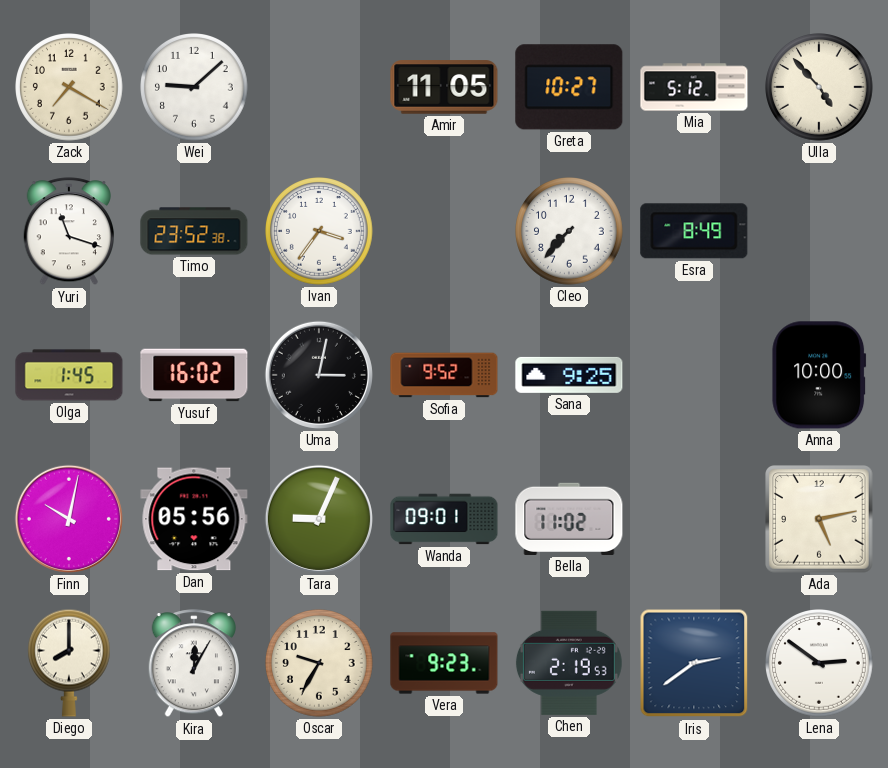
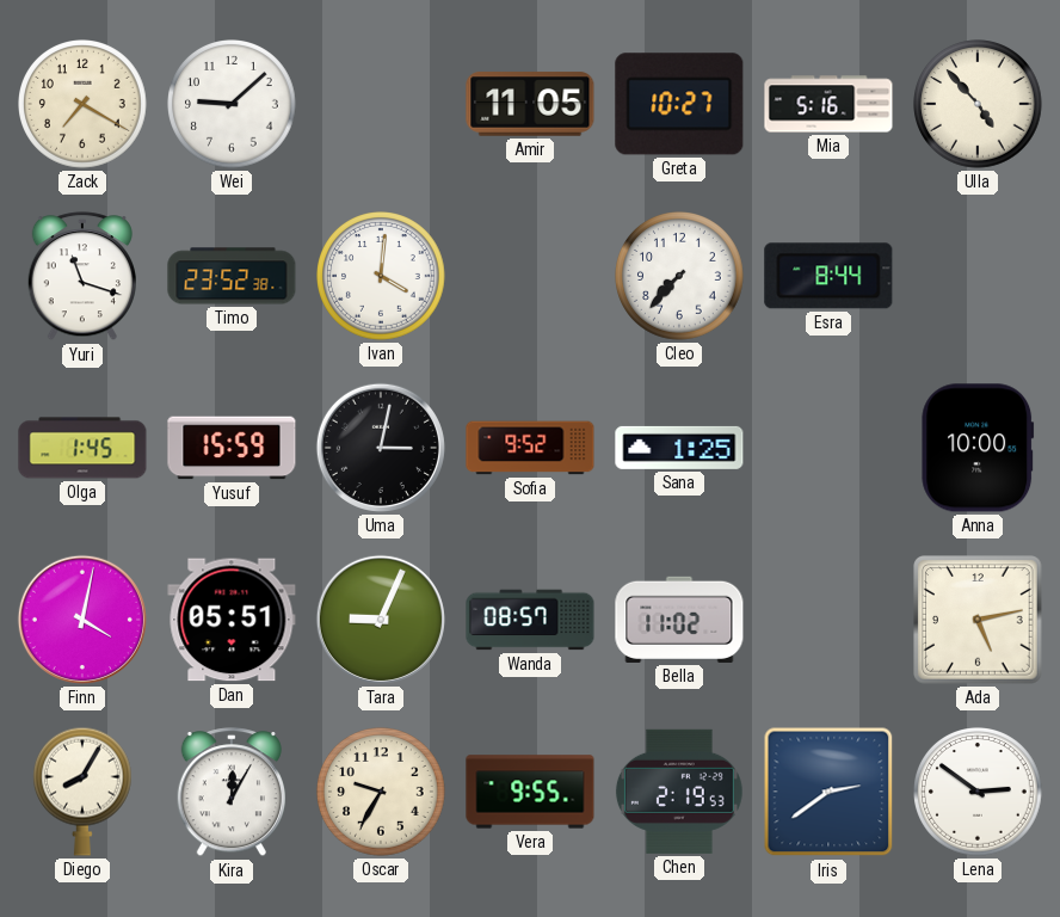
Mia: 5:12 -> 5:16
Ivan: 3:36 -> 4:01
Esra: 8:49 -> 8:44
Yusuf: 16:02 -> 15:59
Sana: 9:25 -> 1:25
Finn: 10:02 -> 4:02
Dan: 05:56 -> 05:51
Wanda: 09:01 -> 08:57
Diego: 8:00 -> 8:05
Vera: 9:23 -> 9:55
